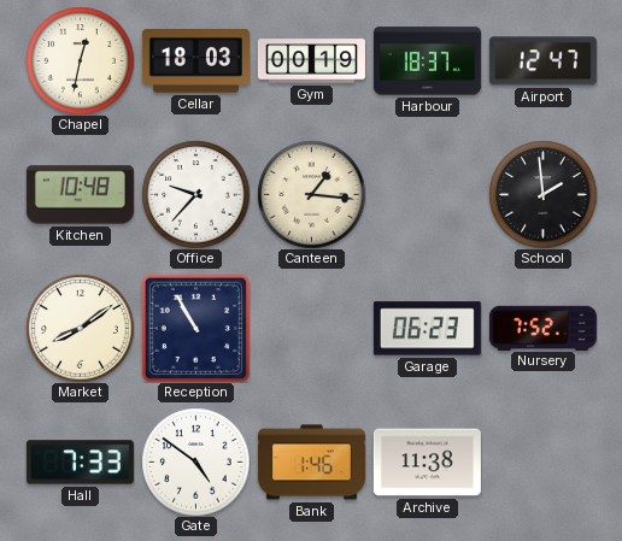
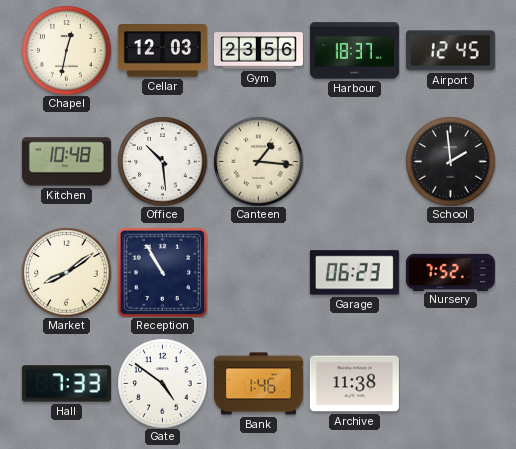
Cellar: 18:03 -> 12:03
Gym: 00:19 -> 23:56
Airport: 12:47 -> 12:45
Office: 9:37 -> 10:29
